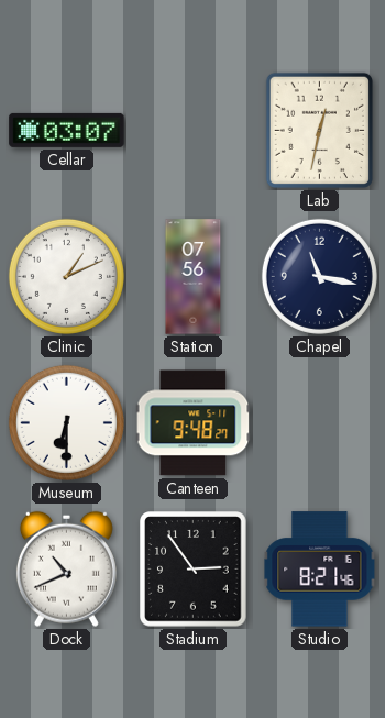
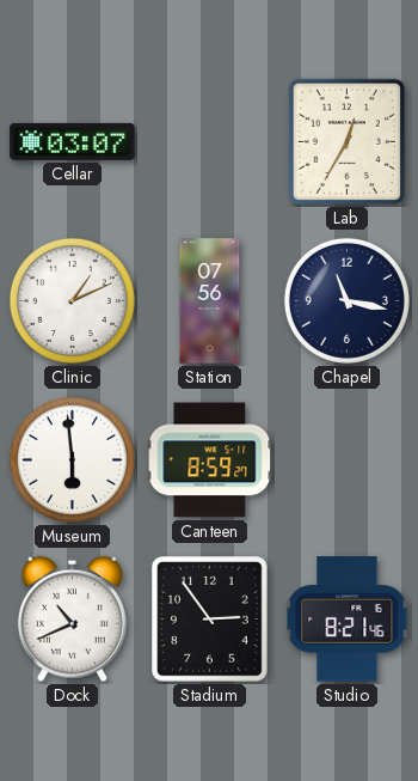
Lab: 12:32 -> 12:35
Museum: 6:30 -> 5:59
Canteen: 9:48 -> 8:59
